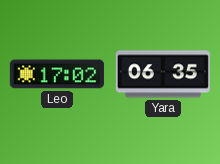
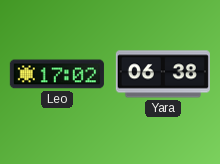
Yara: 06:35 -> 06:38
